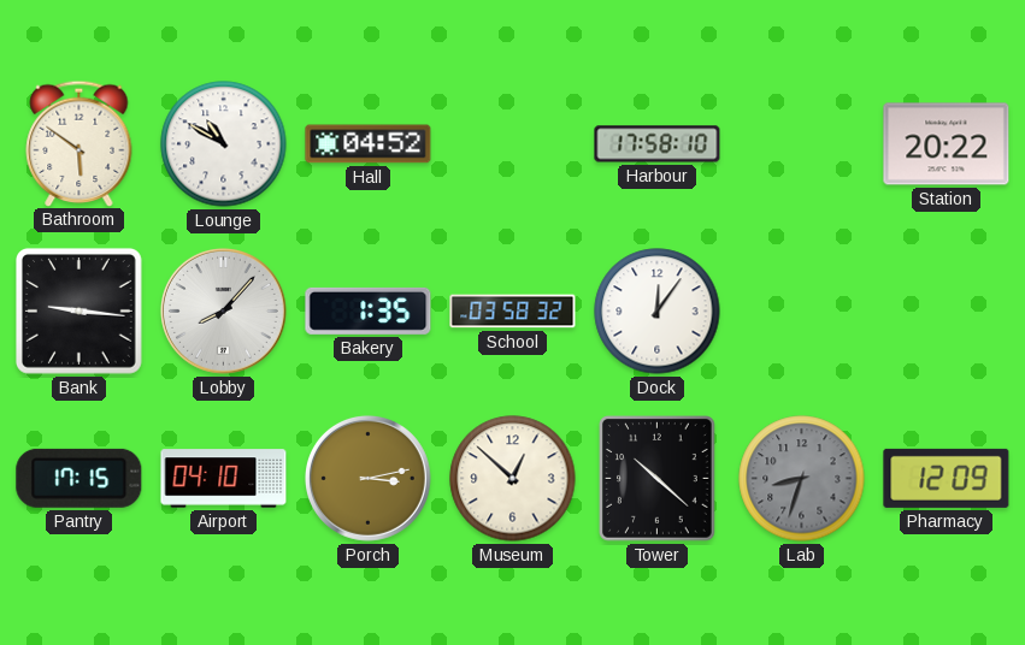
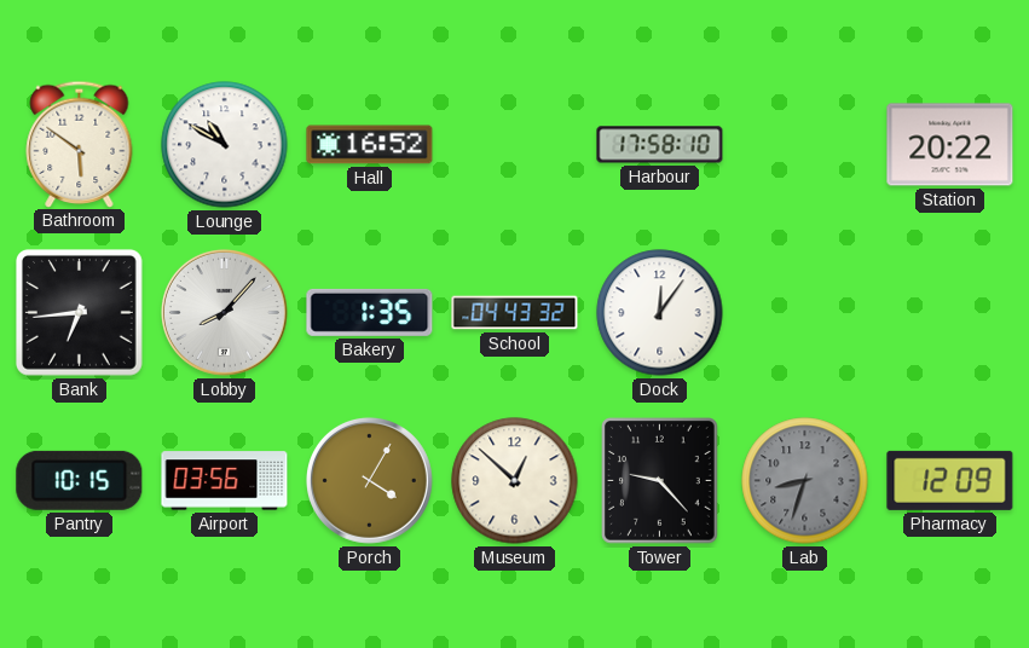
Hall: 04:52 -> 16:52
Bank: 9:16 -> 6:44
School: 03:58 -> 04:43
Pantry: 17:15 -> 10:15
Airport: 04:10 -> 03:56
Porch: 3:13 -> 4:05
Tower: 10:22 -> 9:23
